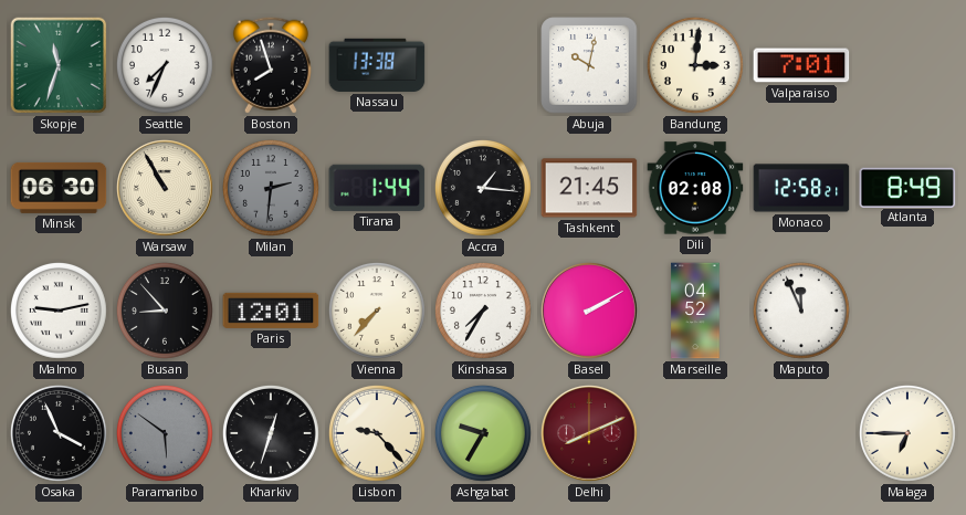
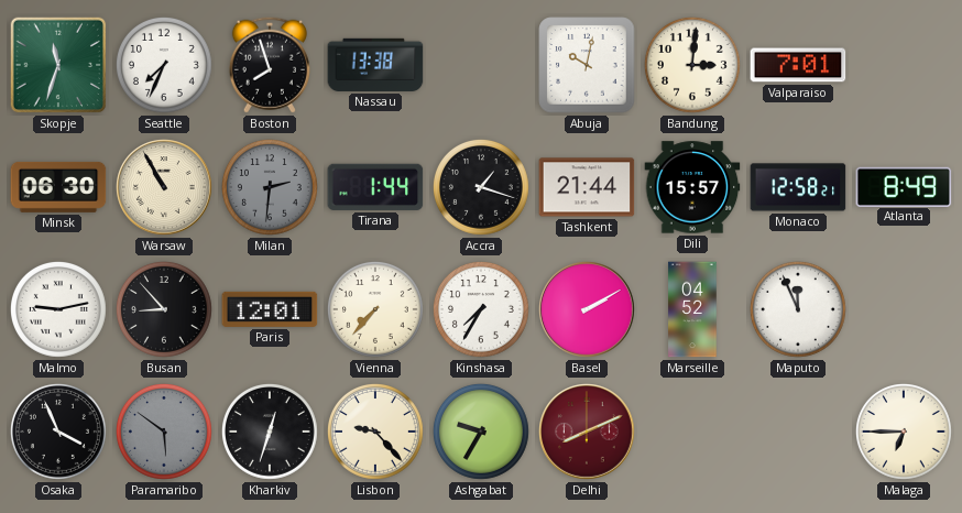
Accra: 1:16 -> 1:18
Tashkent: 21:45 -> 21:44
Dili: 02:08 -> 15:57
